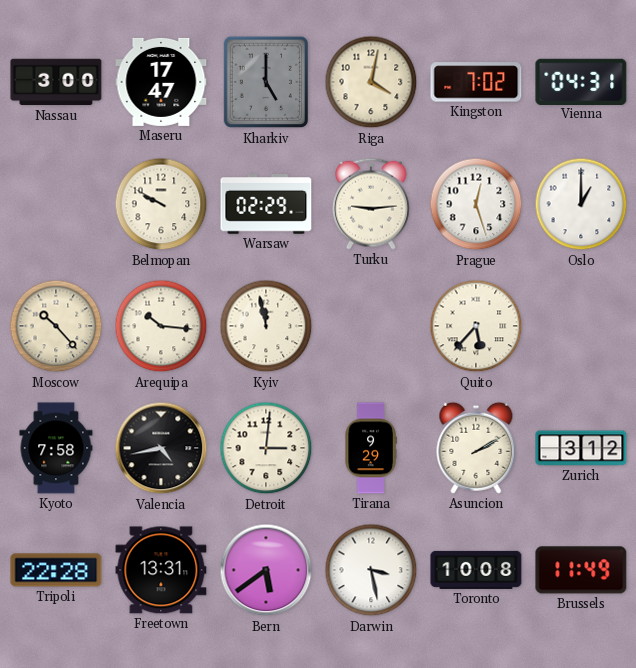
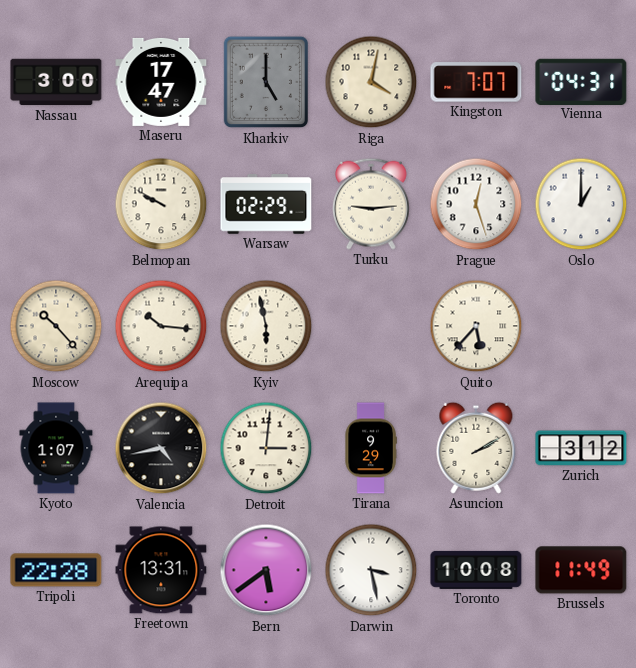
Kingston: 7:02 -> 7:07
Kyiv: 11:58 -> 5:58
Kyoto: 7:58 -> 1:07
